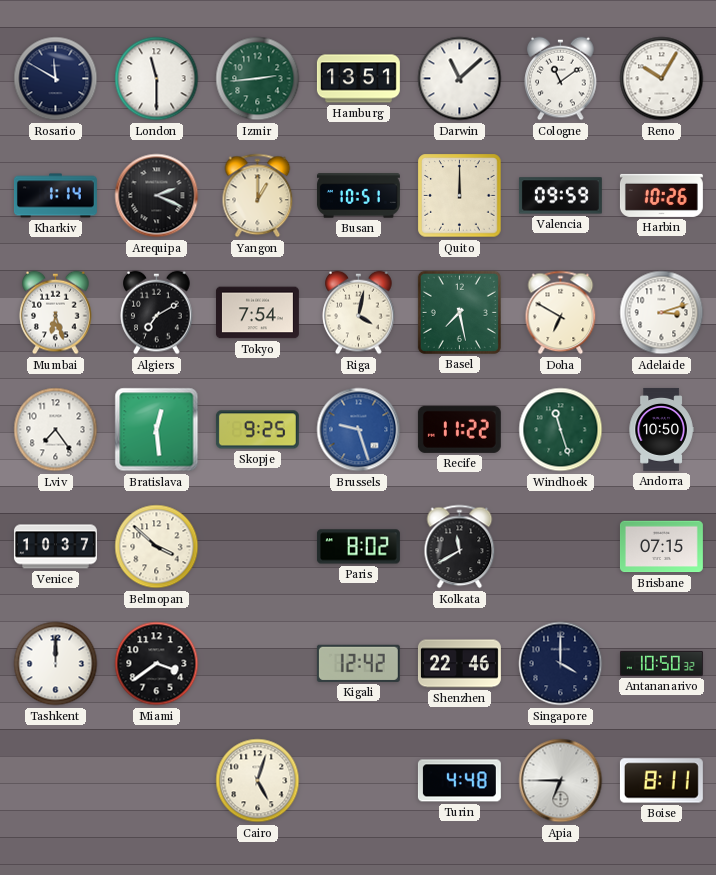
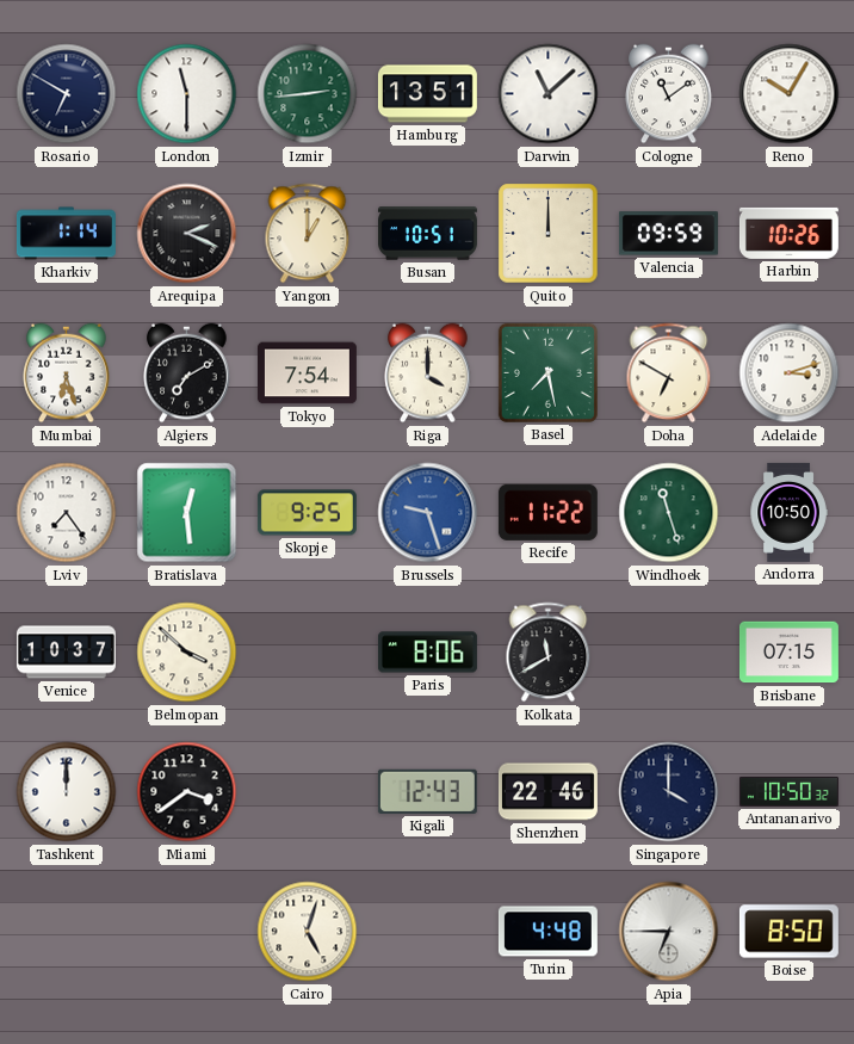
Rosario: 11:50 -> 6:50
Riga: 4:02 -> 4:00
Paris: 8:02 -> 8:06
Kigali: 12:42 -> 12:43
Boise: 8:11 -> 8:50
